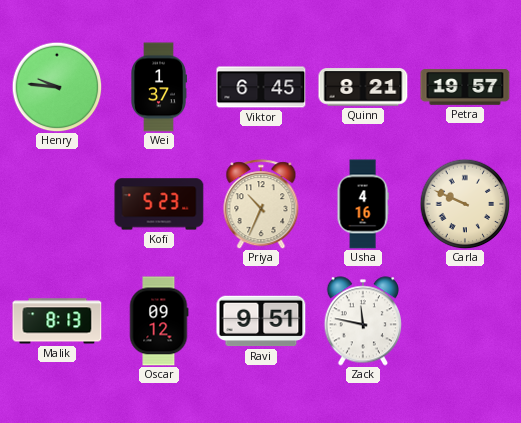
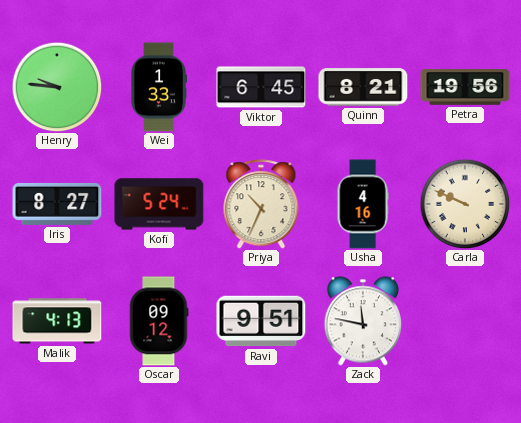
Wei: 1:37 -> 1:33
Petra: 19:57 -> 19:56
Iris: none -> 8:27
Kofi: 5:23 -> 5:24
Malik: 8:13 -> 4:13
